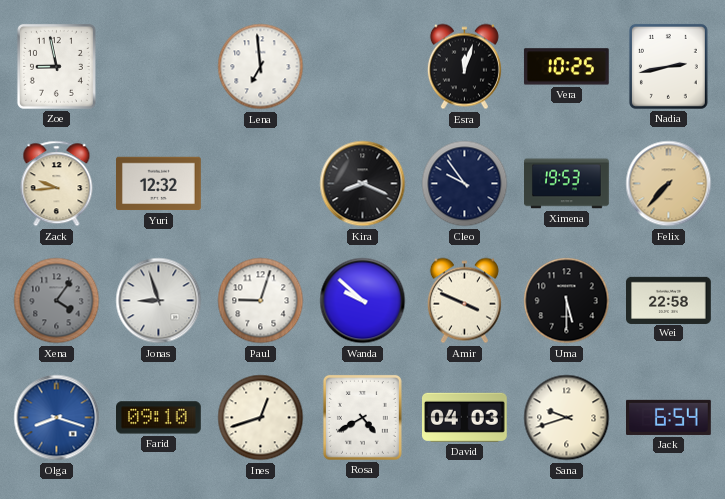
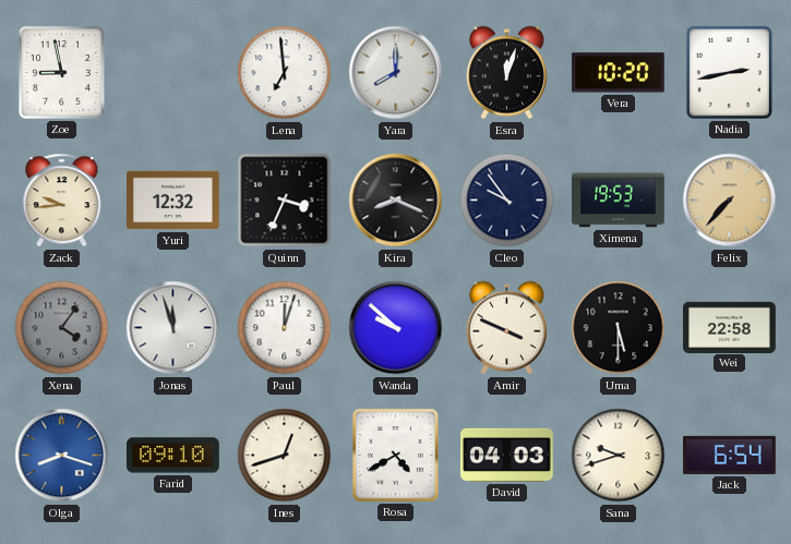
Yara: none -> 8:00
Vera: 10:25 -> 10:20
Quinn: none -> 3:34
Jonas: 8:57 -> 11:57
Paul: 9:03 -> 12:03
